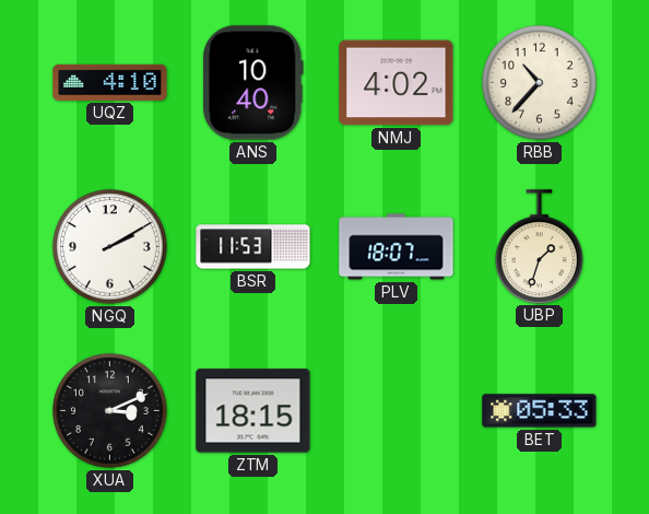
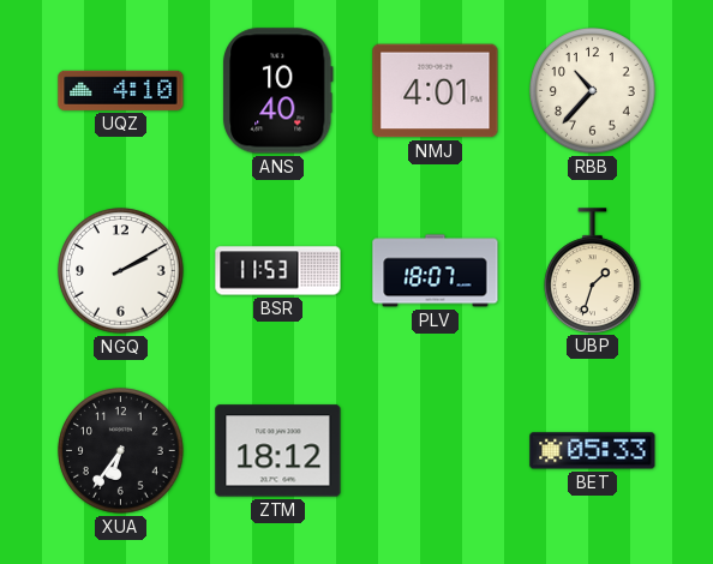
NMJ: 4:02 -> 4:01
XUA: 3:11 -> 6:36
ZTM: 18:15 -> 18:12
